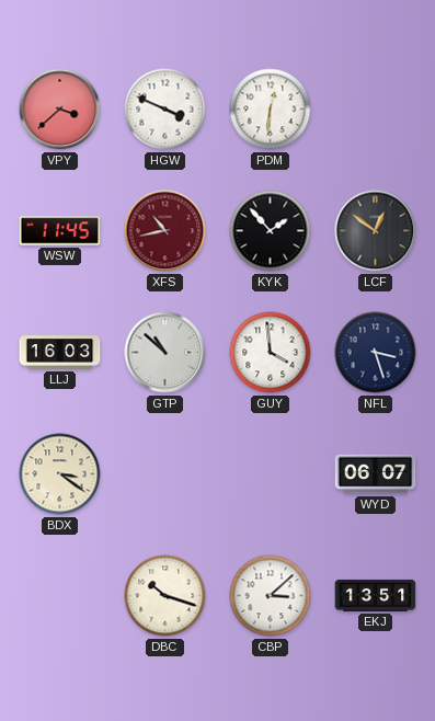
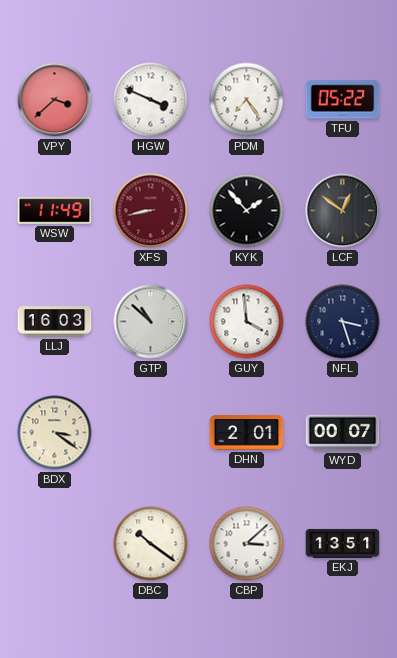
PDM: 12:31 -> 7:24
TFU: none -> 05:22
WSW: 11:45 -> 11:49
XFS: 10:43 -> 8:43
DHN: none -> 2:01
WYD: 06:07 -> 00:07
DBC: 10:18 -> 10:21
